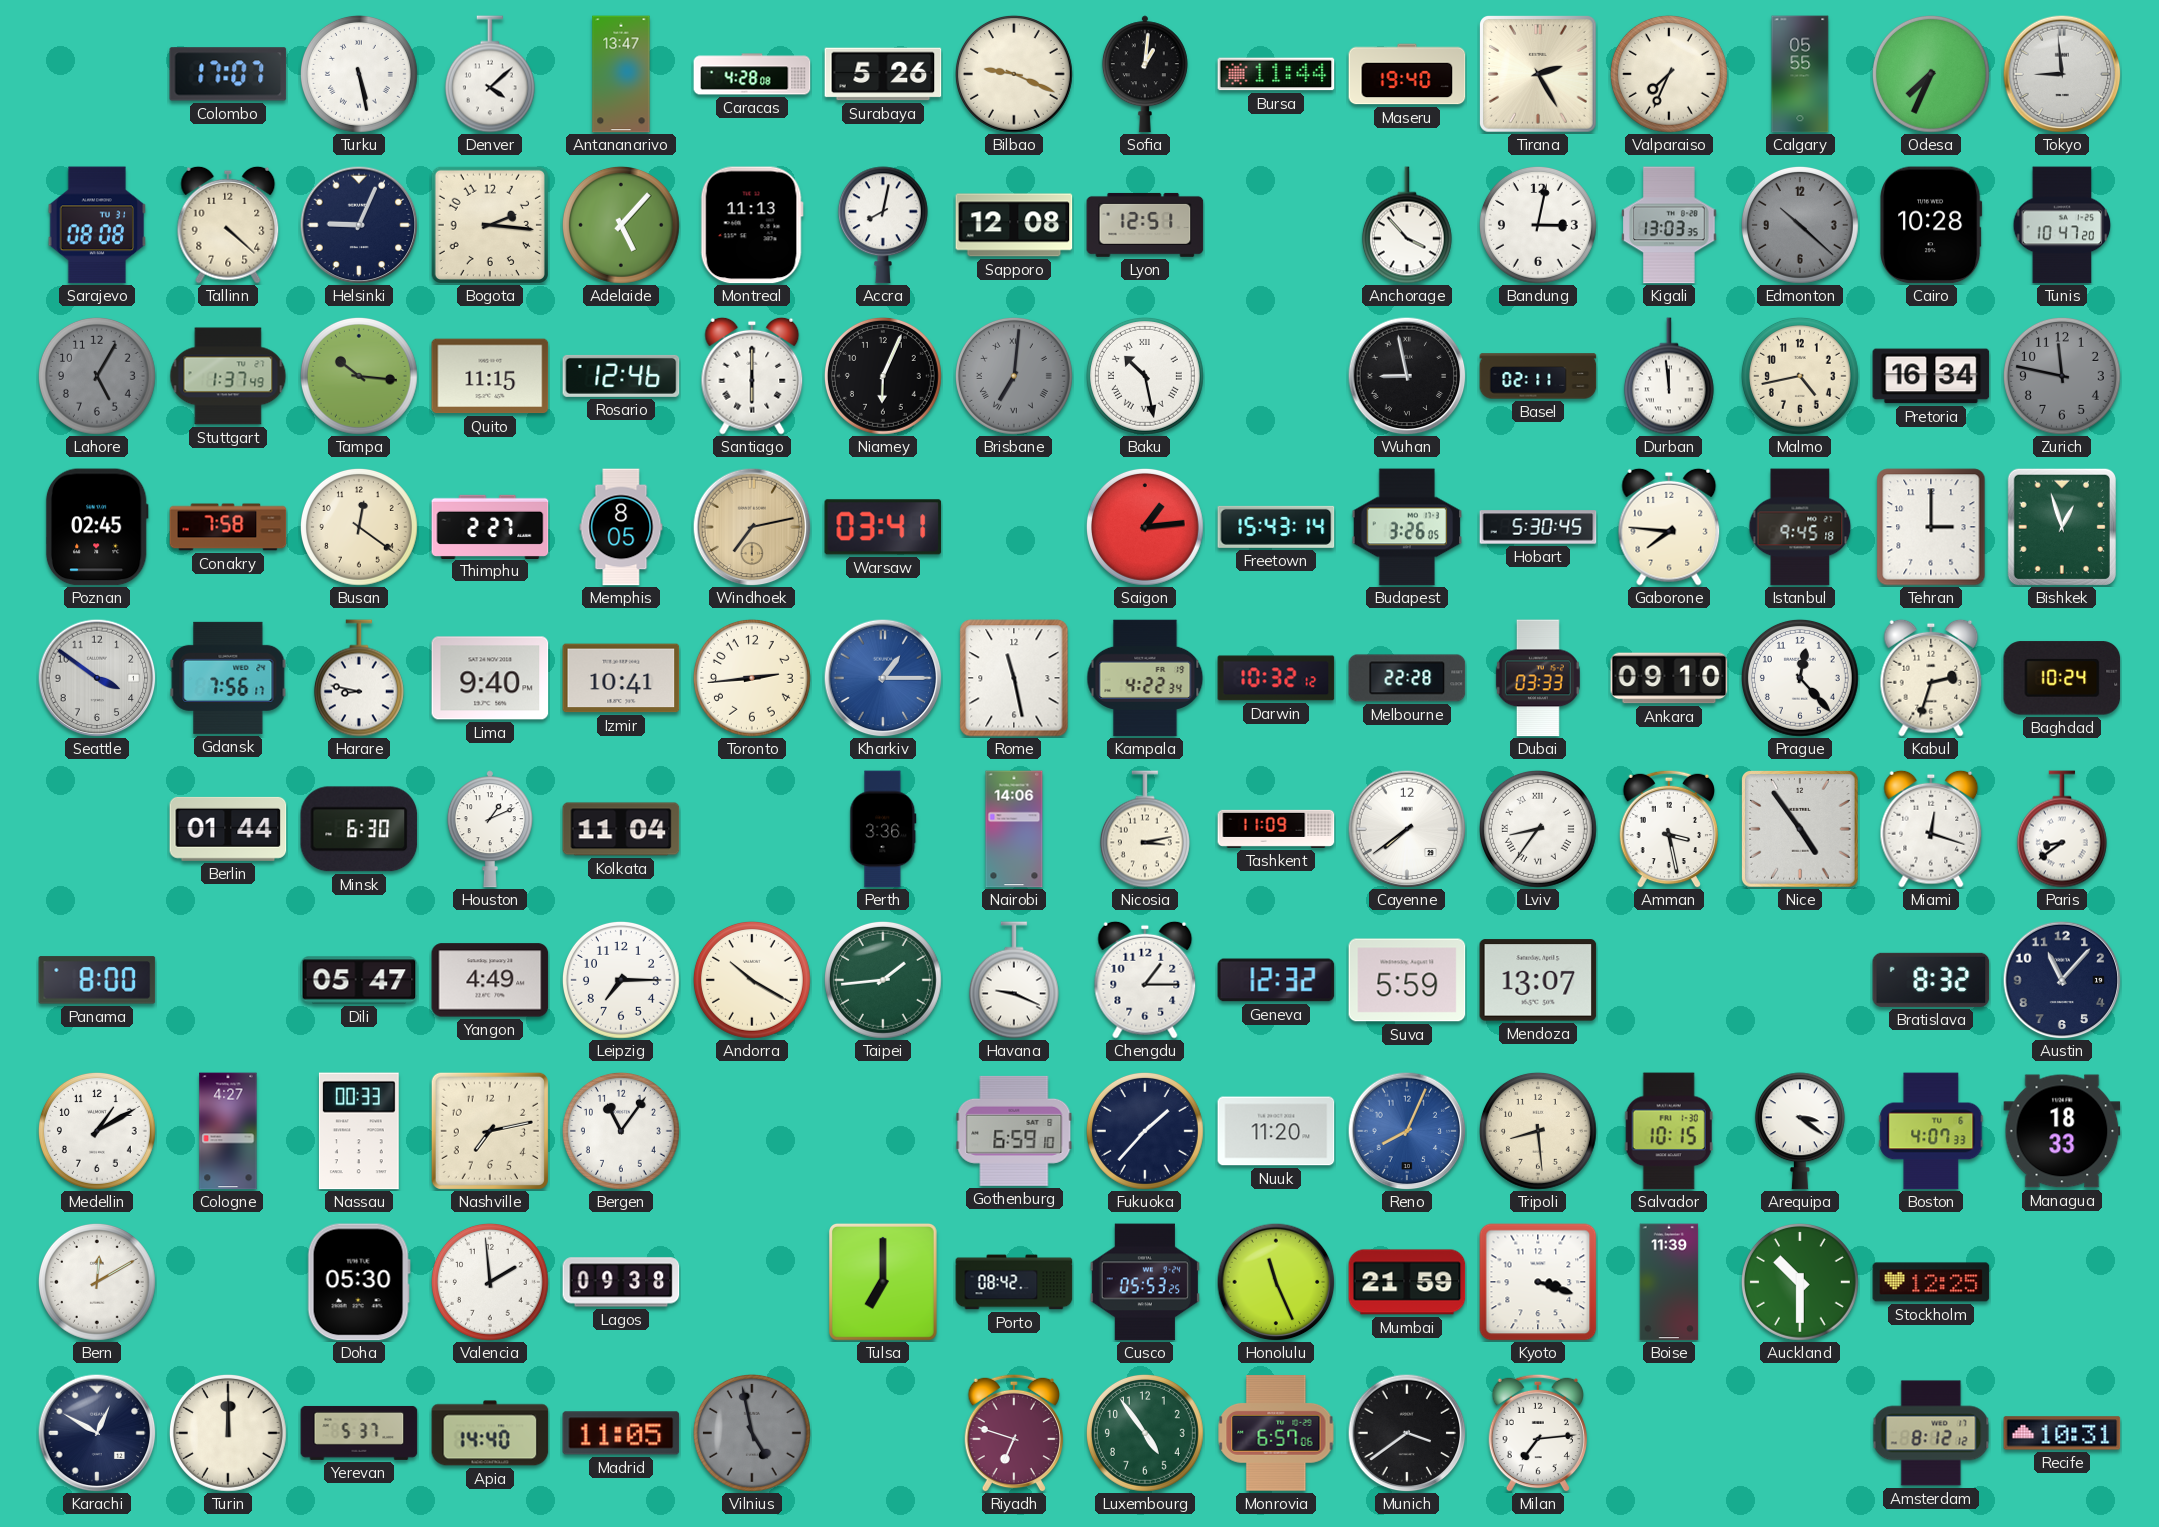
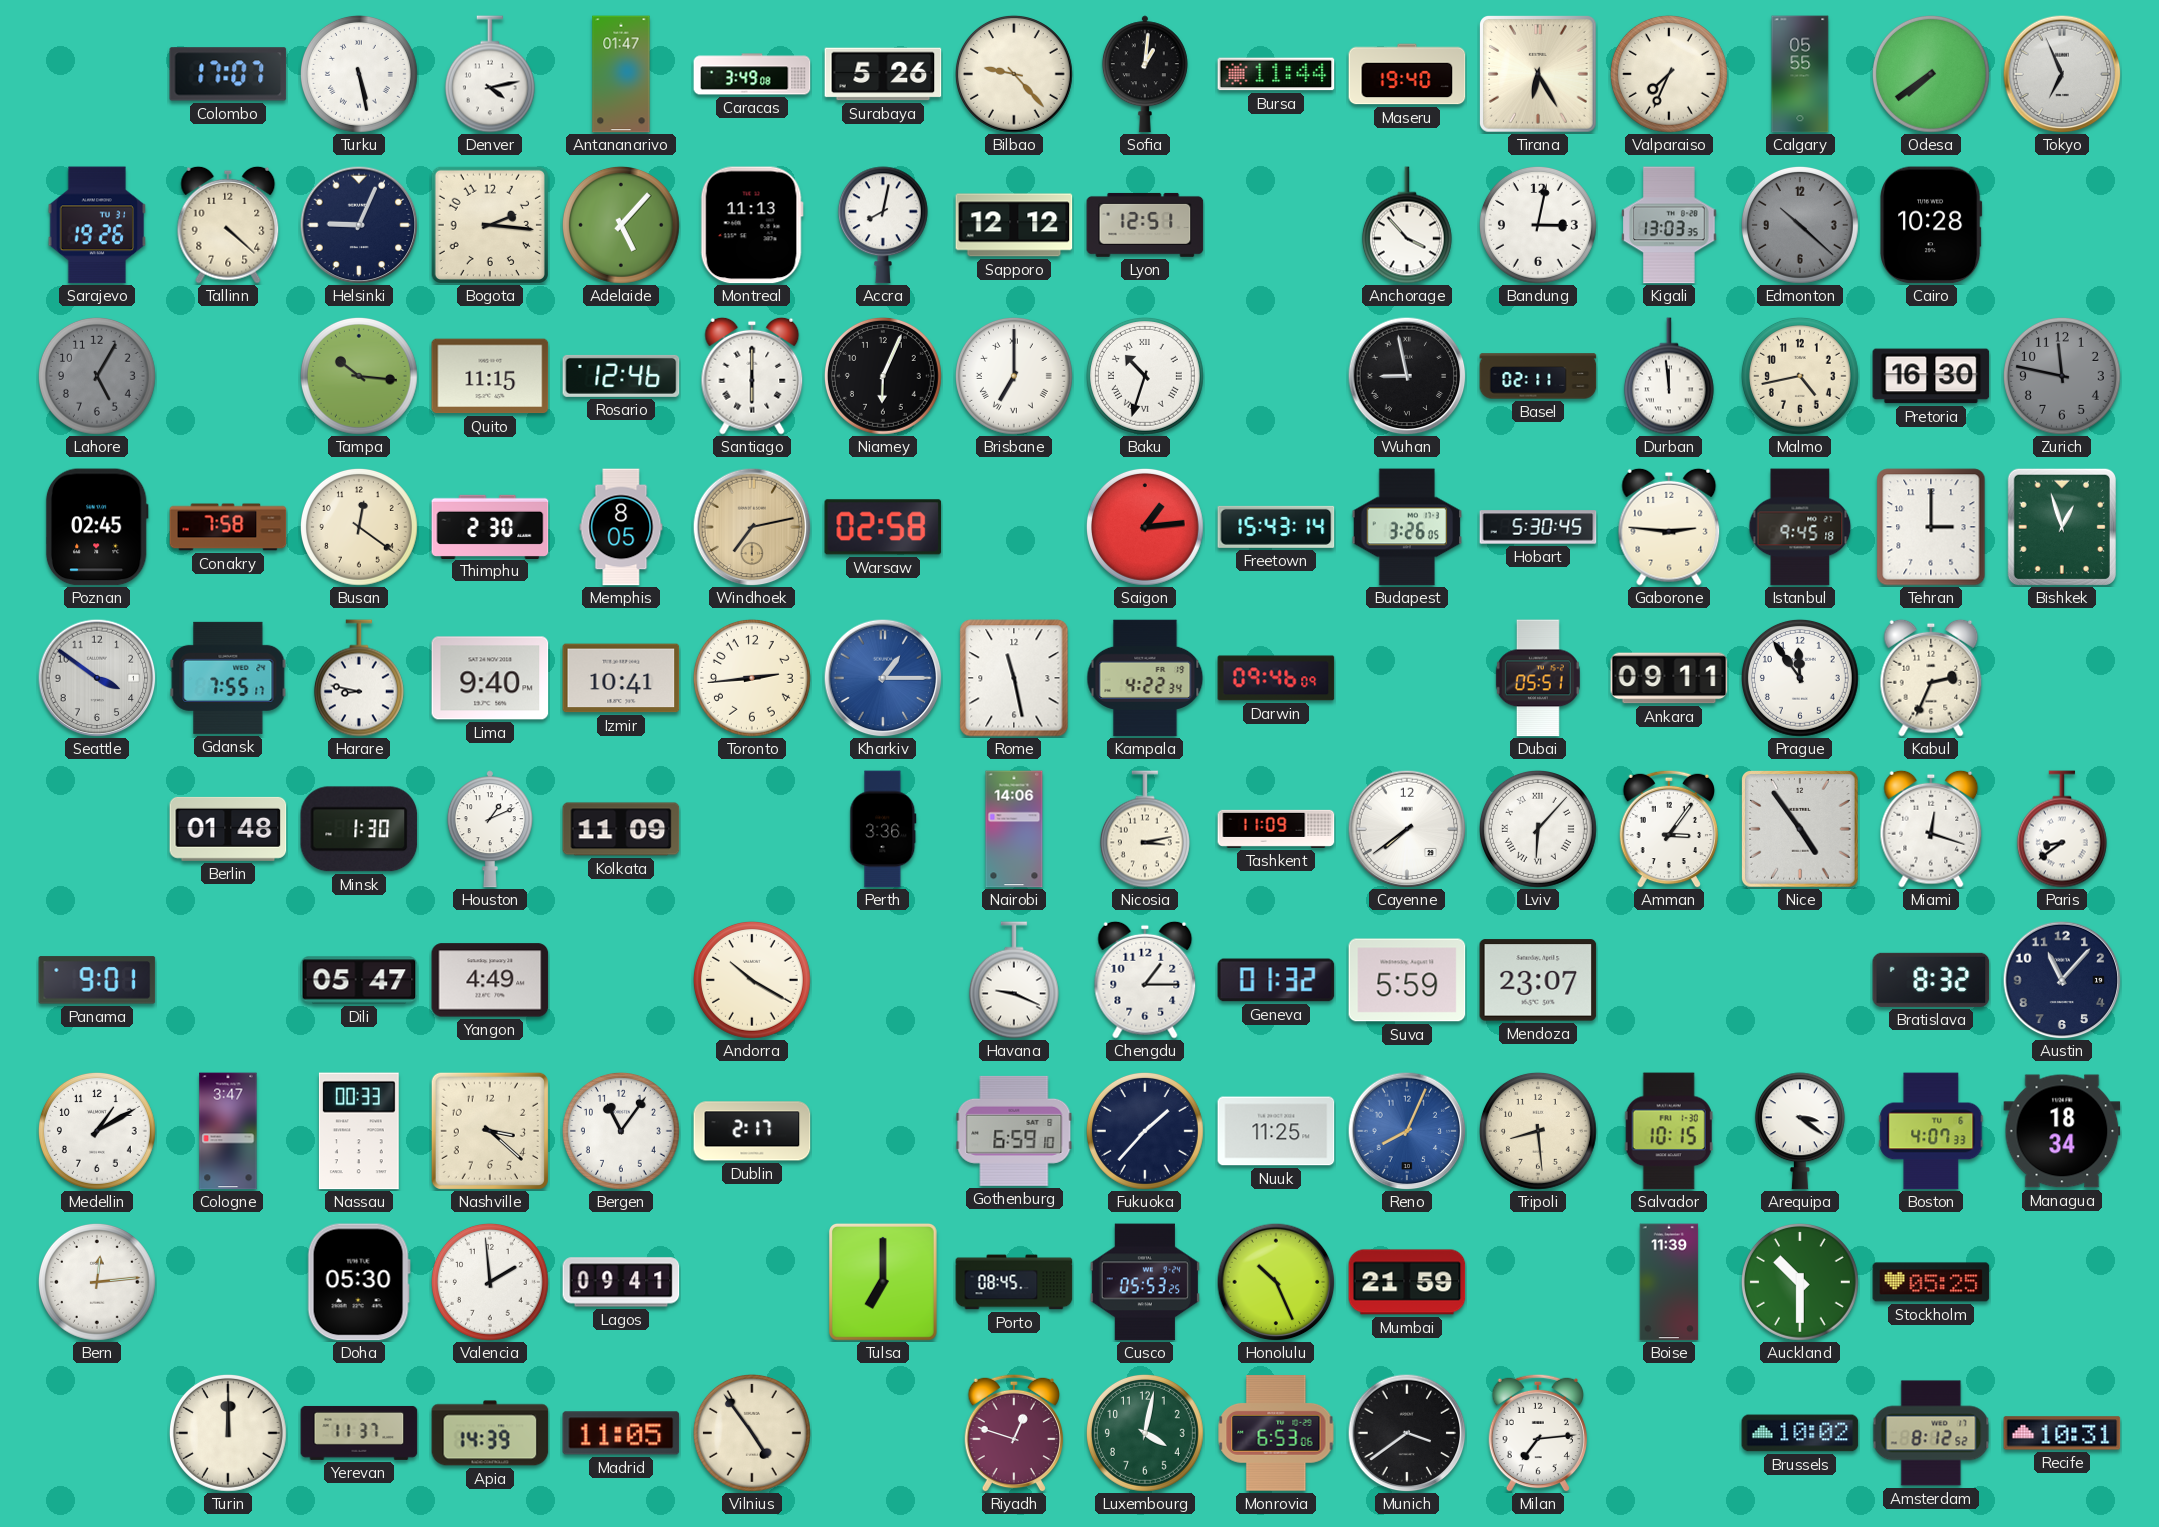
Denver: 4:08 -> 4:13
Antananarivo: 13:47 -> 01:47
Caracas: 4:28 -> 3:49
Bilbao: 9:19 -> 9:23
Tirana: 2:25 -> 6:25
Odesa: 7:34 -> 7:39
Tokyo: 8:59 -> 6:56
Sarajevo: 08:08 -> 19:26
Sapporo: 12:08 -> 12:12
Tunis: 10:47 -> none
Stuttgart: 1:37 -> none
Brisbane: 7:01 -> 7:00
Brisbane dial: grey -> white
Baku: 10:28 -> 10:33
Pretoria: 16:34 -> 16:30
Thimphu: 2:27 -> 2:30
Warsaw: 03:41 -> 02:58
Gaborone: 7:46 -> 2:46
Gdansk: 7:56 -> 7:55
Darwin: 10:32 -> 09:46
Melbourne: 22:28 -> none
Dubai: 03:33 -> 05:51
Ankara: 09:10 -> 09:11
Prague: 12:23 -> 11:54
Kabul: 2:33 -> 2:34
Baghdad: 10:24 -> none
Berlin: 01:44 -> 01:48
Minsk: 6:30 -> 1:30
Kolkata: 11:04 -> 11:09
Lviv: 8:36 -> 6:07
Amman: 3:28 -> 3:06
Panama: 8:00 -> 9:01
Leipzig: 7:15 -> none
Taipei: 1:44 -> none
Geneva: 12:32 -> 01:32
Mendoza: 13:07 -> 23:07
Cologne: 4:27 -> 3:47
Nashville: 7:13 -> 3:22
Dublin: none -> 2:17
Nuuk: 11:20 -> 11:25
Managua: 18:33 -> 18:34
Bern: 12:10 -> 12:14
Lagos: 09:38 -> 09:41
Porto: 08:42 -> 08:45
Honolulu: 11:26 -> 10:26
Kyoto: 3:18 -> none
Stockholm: 12:25 -> 05:25
Karachi: 12:50 -> none
Yerevan: 5:37 -> 11:37
Apia: 14:40 -> 14:39
Vilnius: 4:58 -> 4:54
Vilnius dial: grey -> cream
Riyadh: 6:48 -> 12:48
Luxembourg: 4:54 -> 4:02
Monrovia: 6:57 -> 6:53
Brussels: none -> 10:02
Amsterdam: 8:12:12 -> 8:12:52
